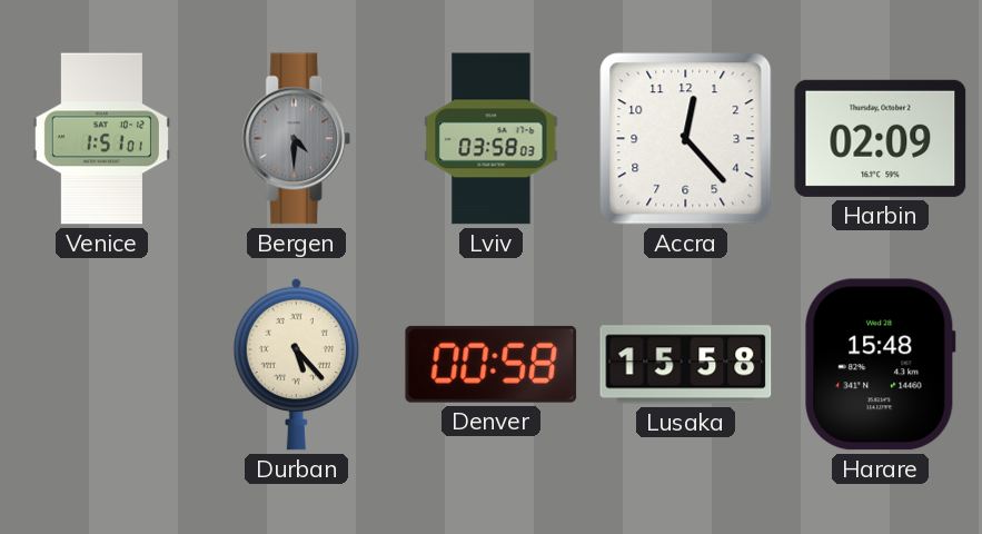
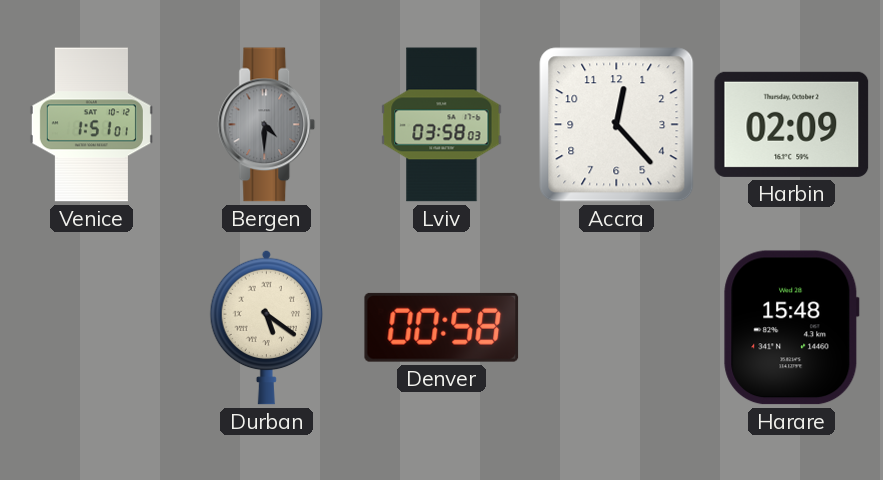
Durban: 5:23 -> 5:21
Lusaka: 15:58 -> none
